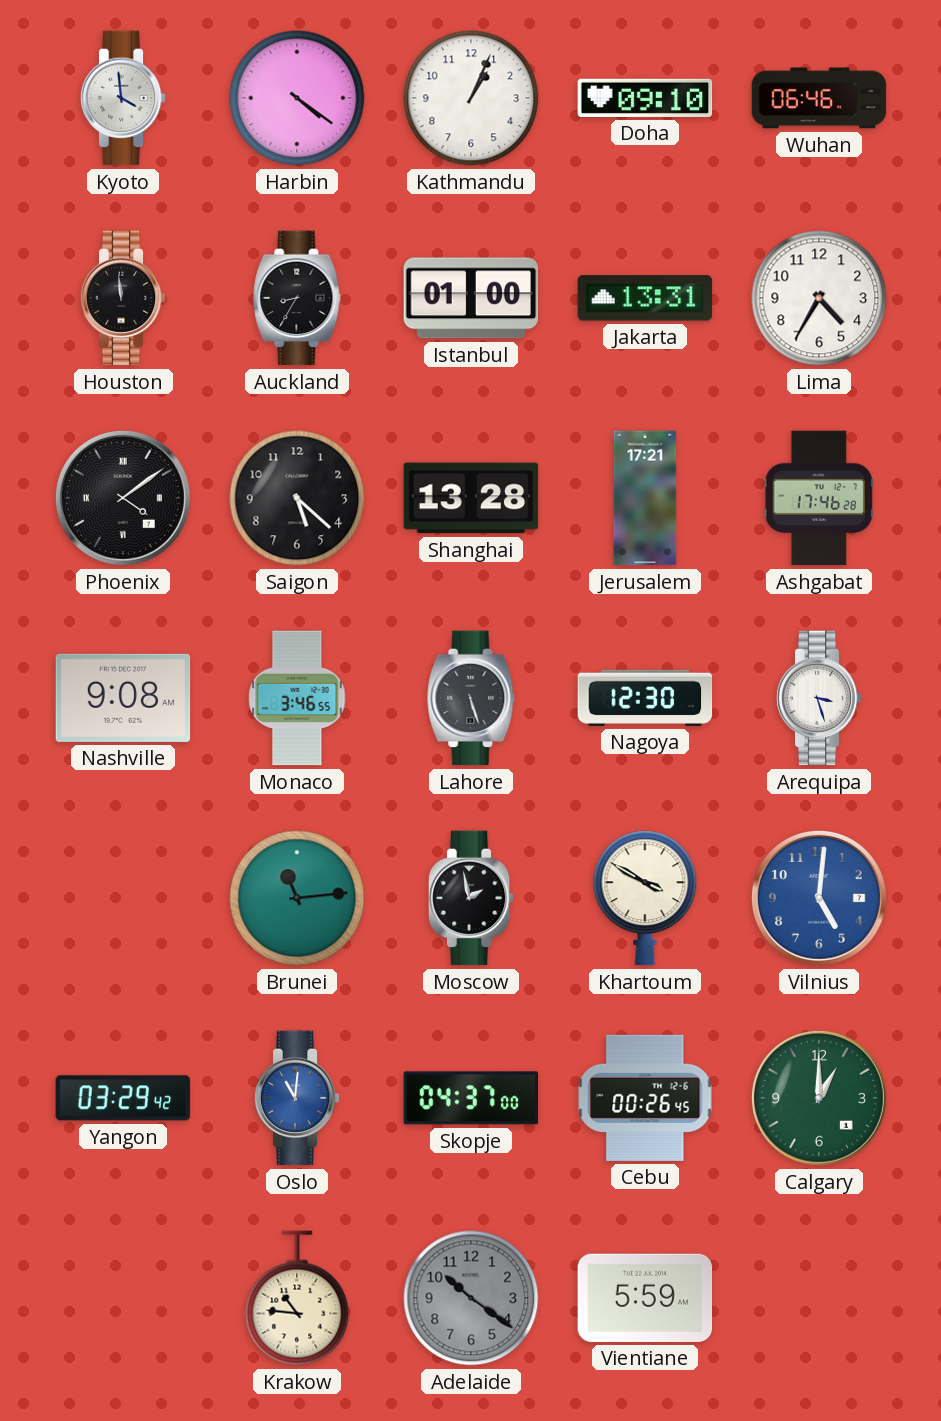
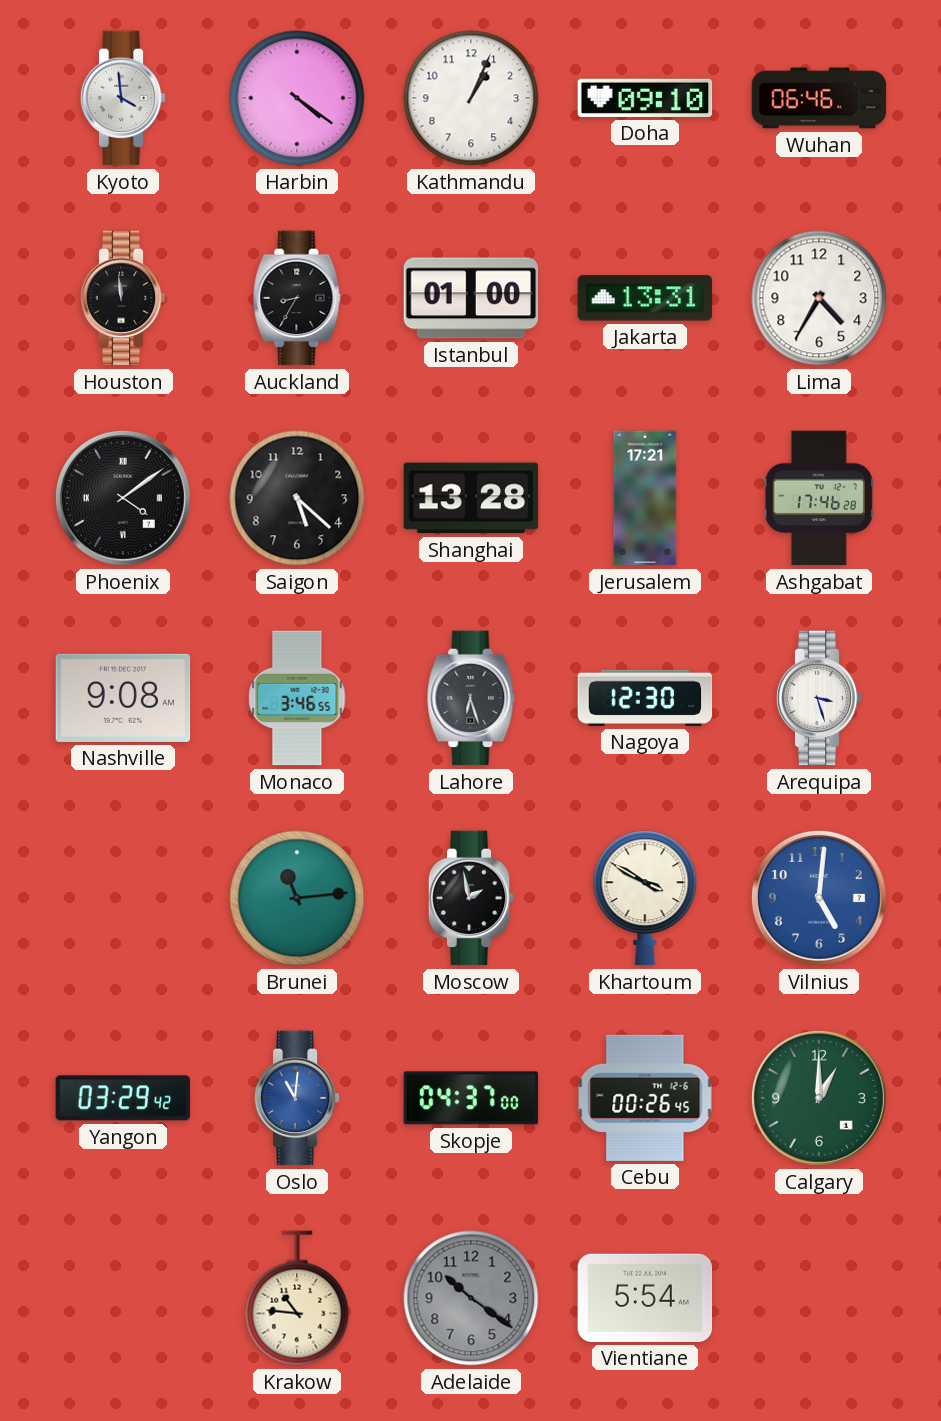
Lahore: 5:27 -> 6:27
Vientiane: 5:59 -> 5:54
